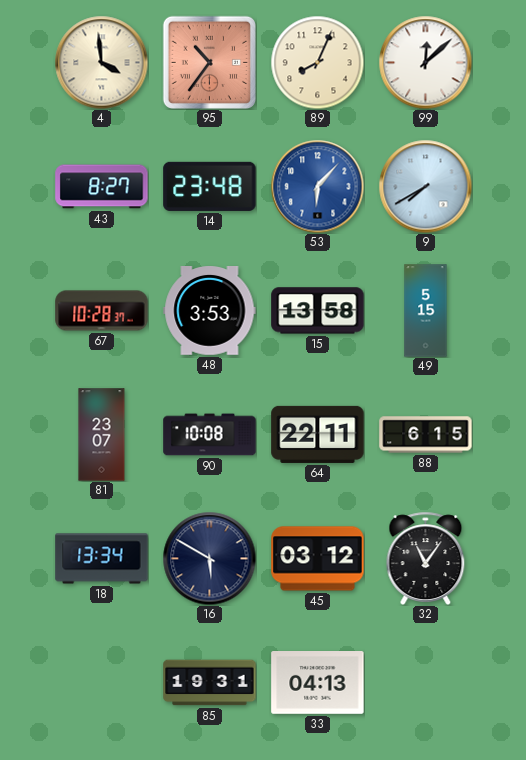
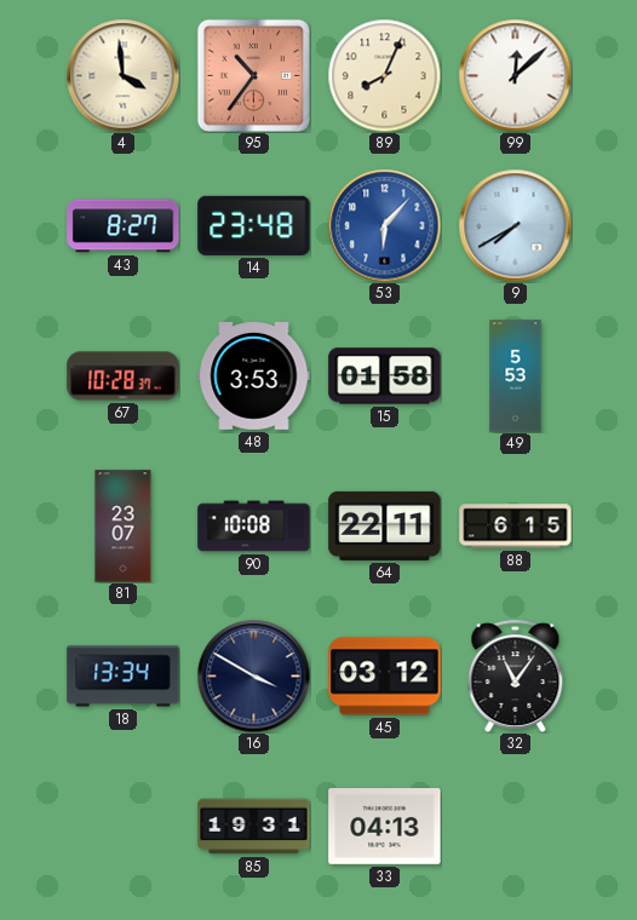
15: 13:58 -> 01:58
49: 5:15 -> 5:53
16: 5:50 -> 3:50
